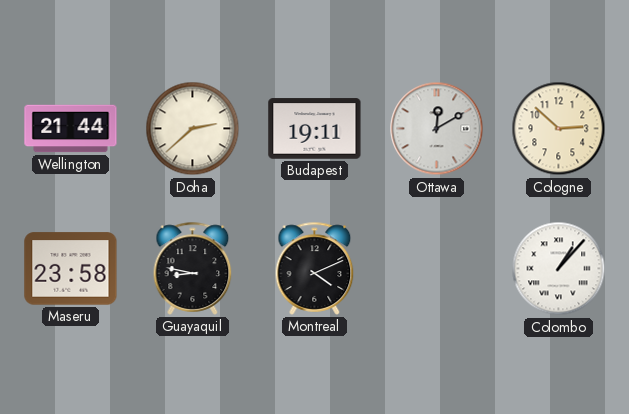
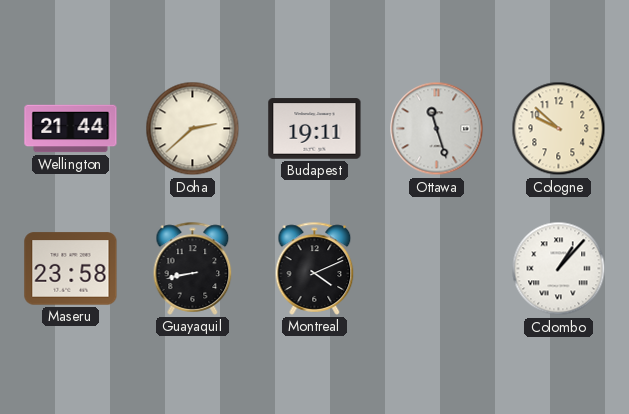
Ottawa: 12:10 -> 11:27
Cologne: 2:52 -> 9:52
Guayaquil: 8:47 -> 8:43
